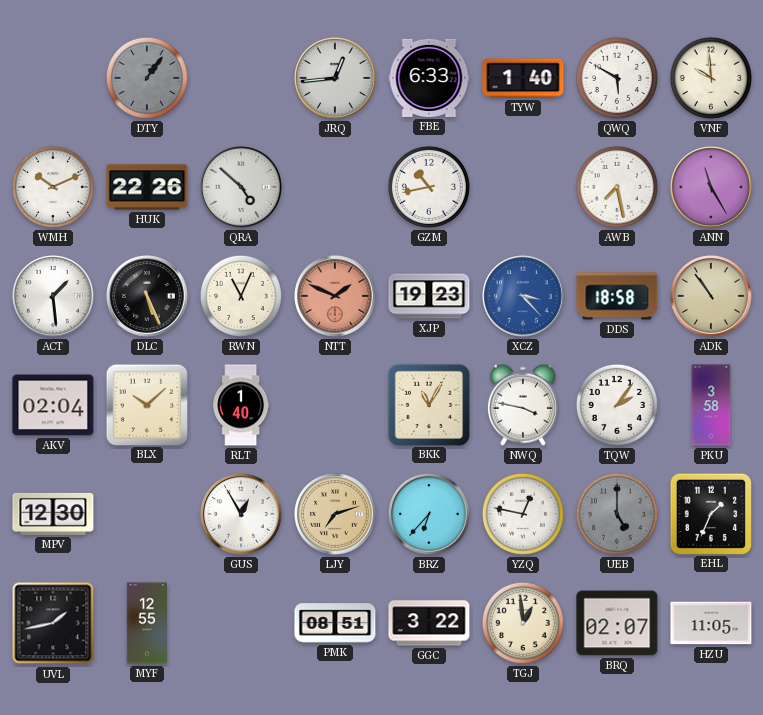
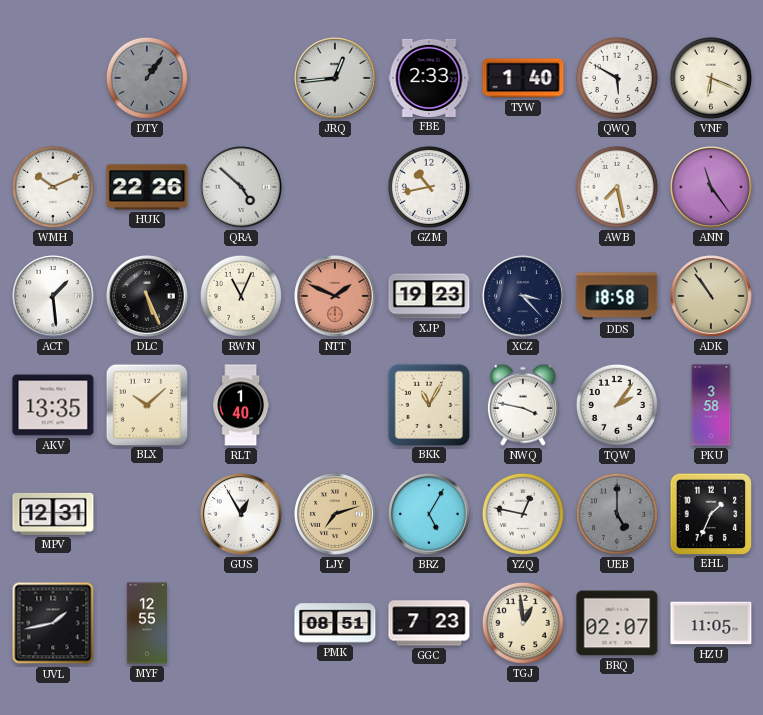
FBE: 6:33 -> 2:33
VNF: 9:59 -> 6:19
ANN: 11:25 -> 11:24
XCZ dial: blue -> navy
AKV: 02:04 -> 13:35
MPV: 12:30 -> 12:31
BRZ: 6:37 -> 5:05
GGC: 3:22 -> 7:23
